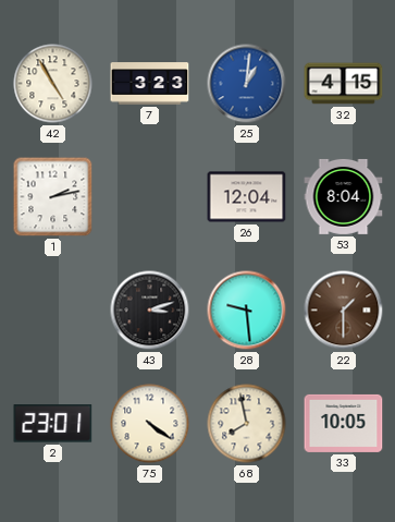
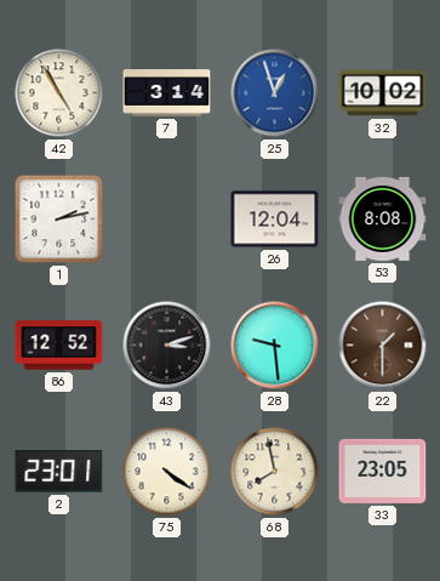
7: 3:23 -> 3:14
25: 1:01 -> 12:57
32: 4:15 -> 10:02
53: 8:04 -> 8:08
86: none -> 12:52
33: 10:05 -> 23:05
